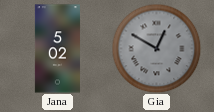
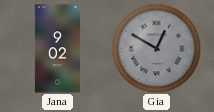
Jana: 5:02 -> 9:02
